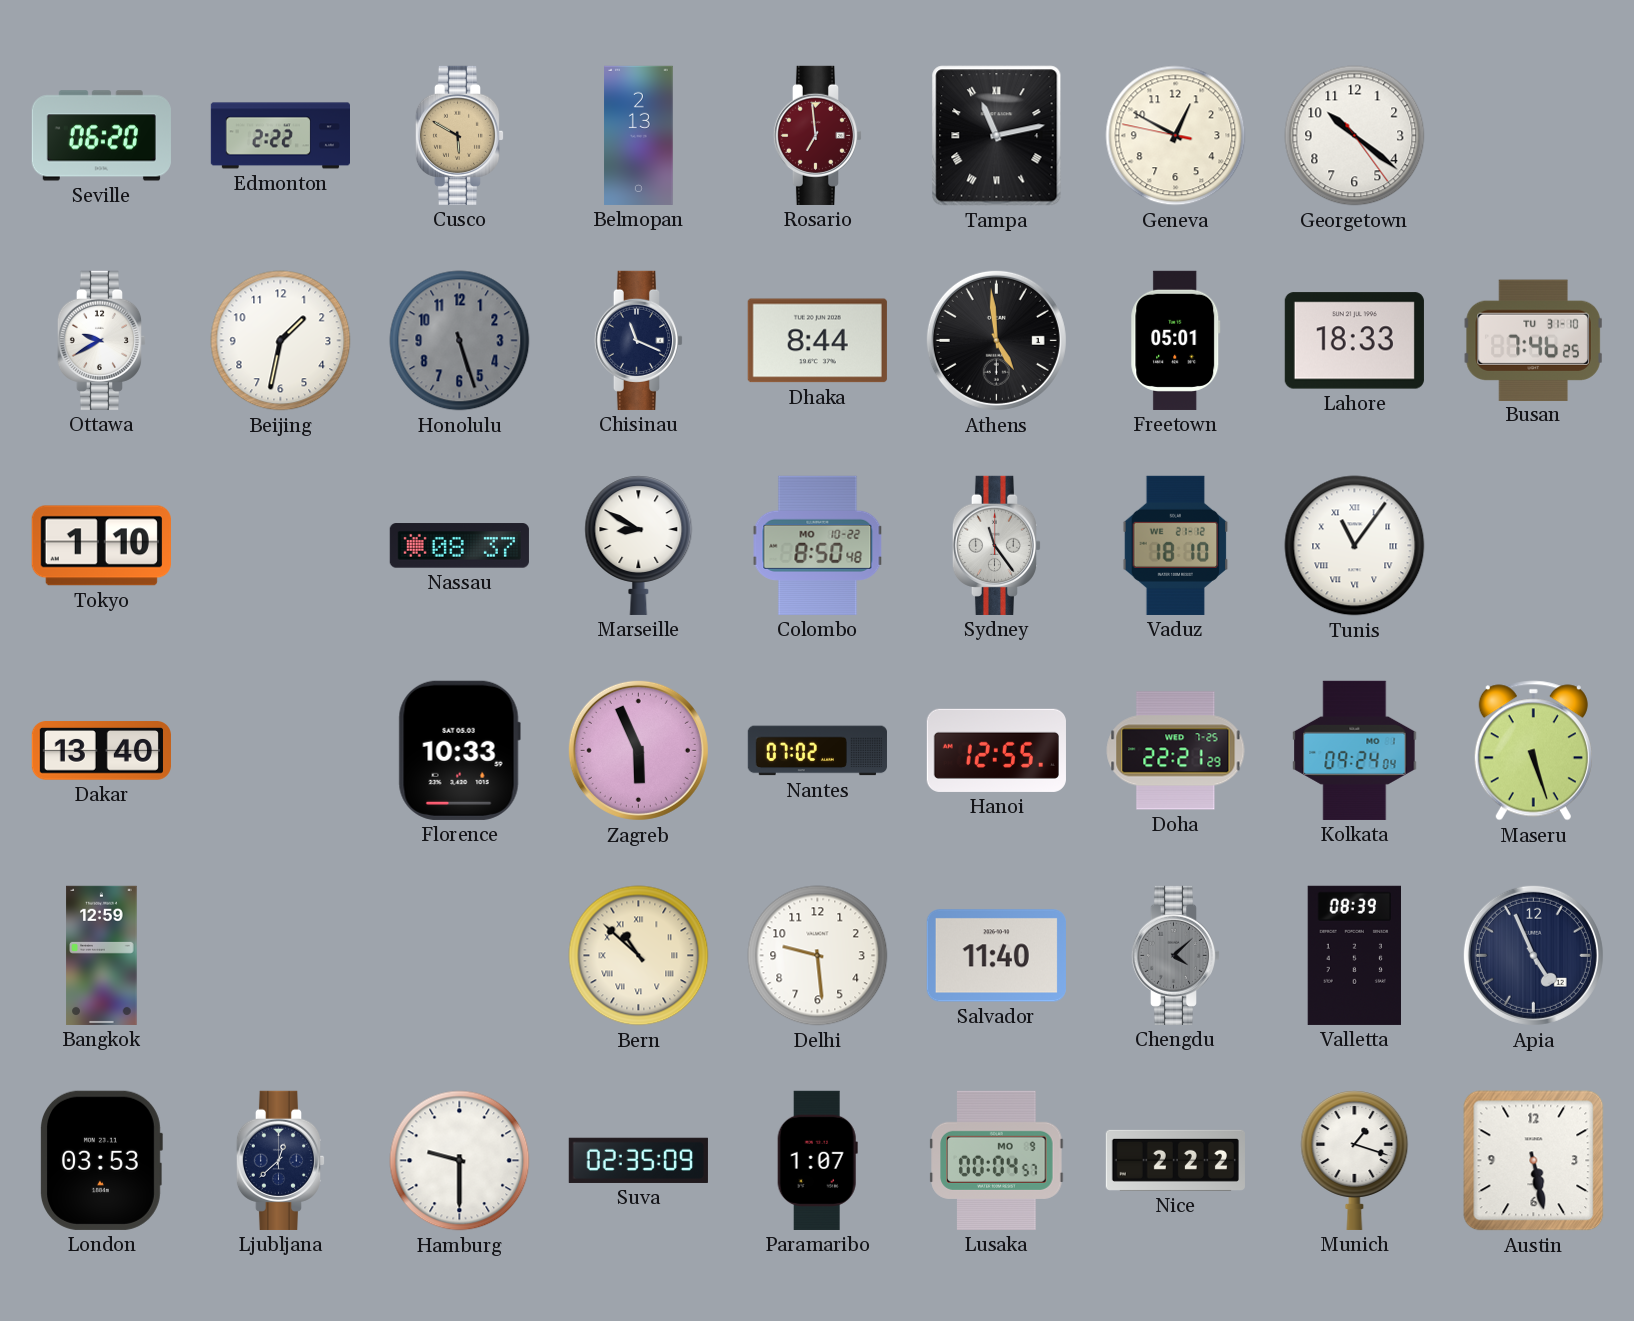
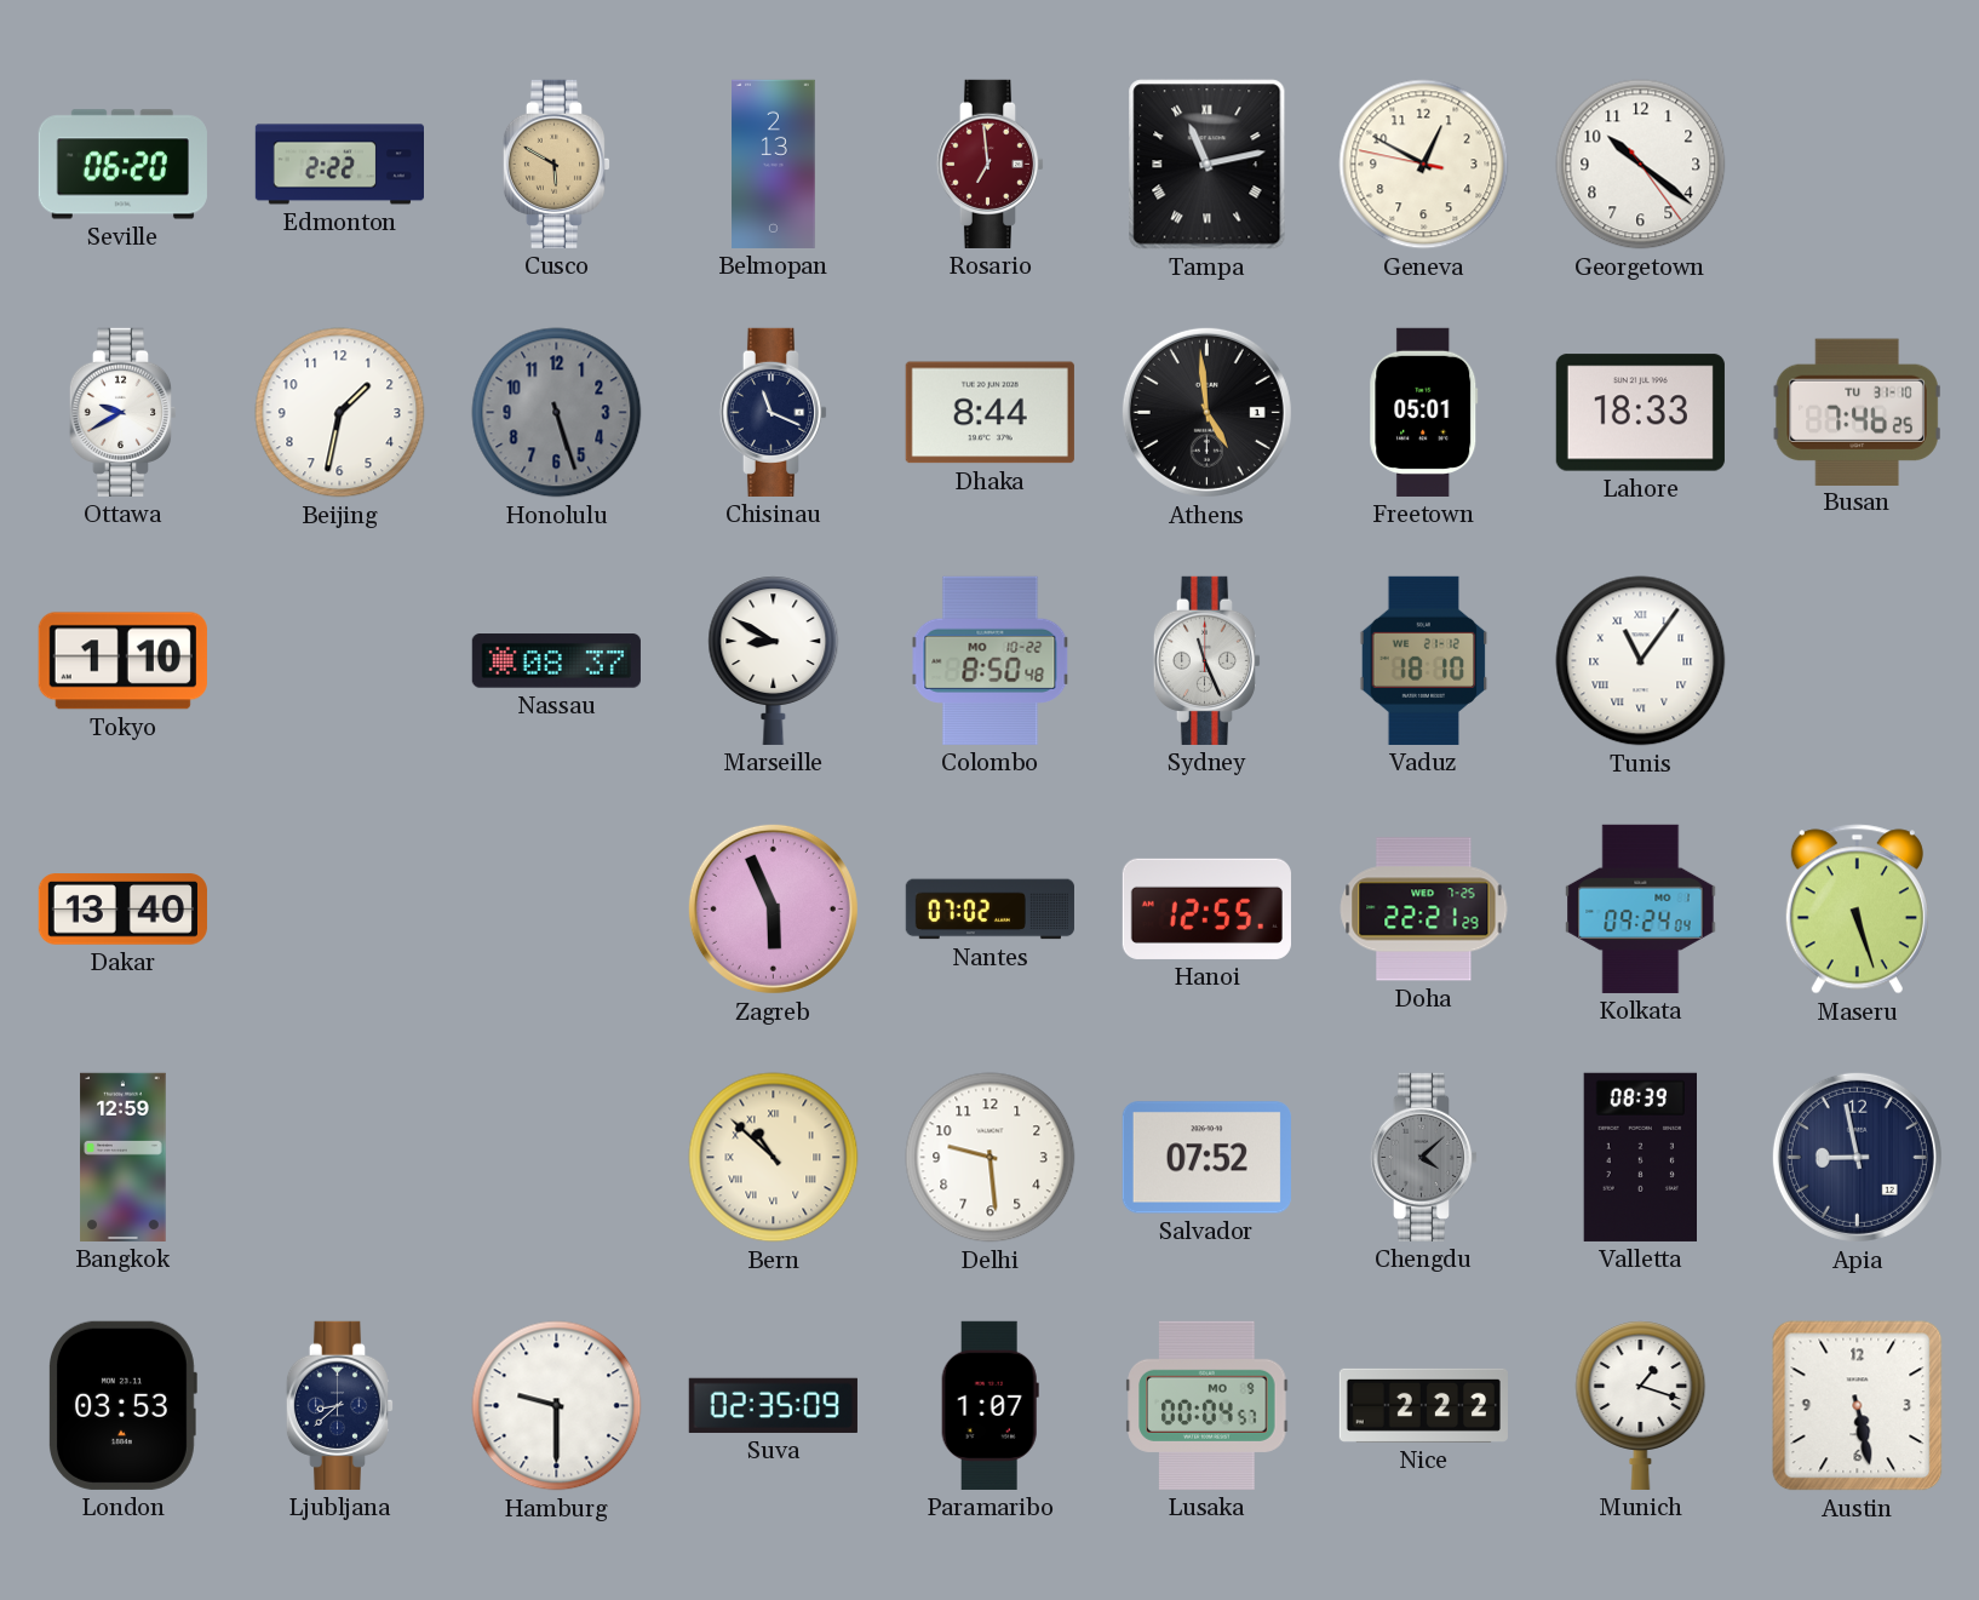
Sydney: 11:24 -> 11:26
Florence: 10:33 -> none
Salvador: 11:40 -> 07:52
Apia: 4:56 -> 8:58
Ljubljana: 12:38 -> 8:38
